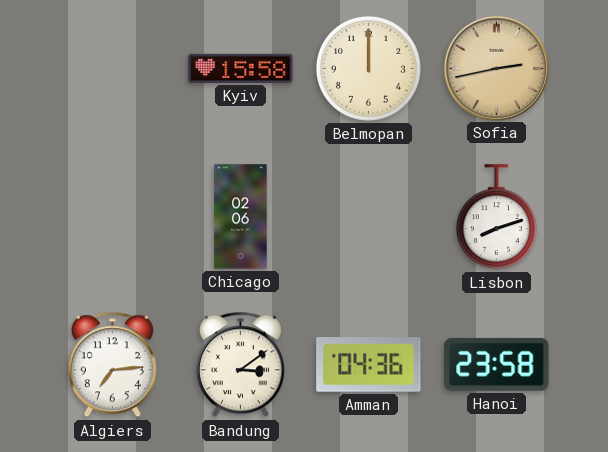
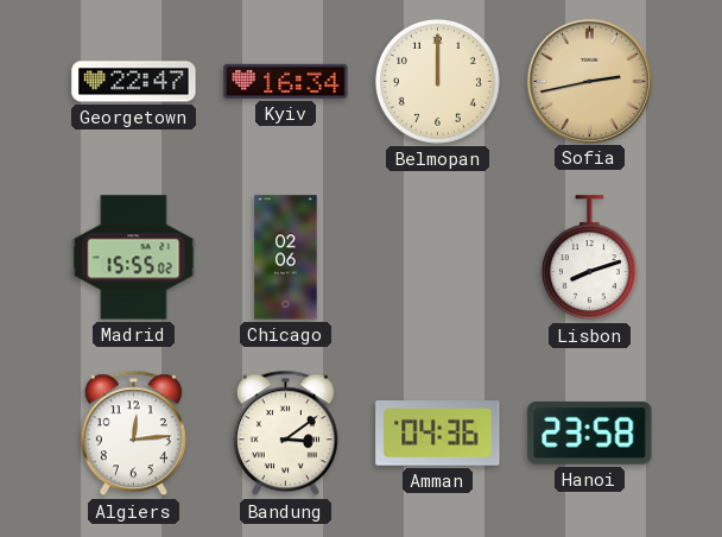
Georgetown: none -> 22:47
Kyiv: 15:58 -> 16:34
Madrid: none -> 15:55
Algiers: 7:14 -> 12:14
